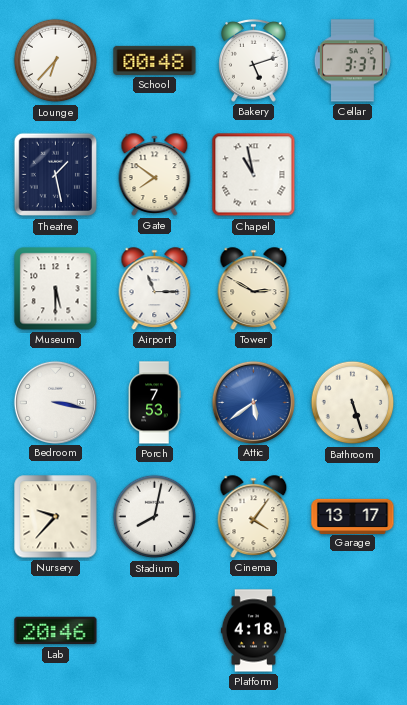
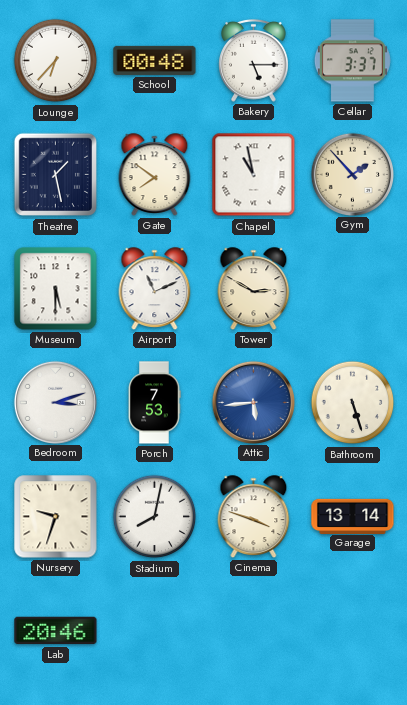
Bakery: 5:12 -> 5:15
Gym: none -> 1:53
Airport: 11:15 -> 11:11
Bedroom: 3:17 -> 3:12
Attic: 5:39 -> 5:44
Nursery: 9:37 -> 9:33
Cinema: 4:06 -> 3:48
Garage: 13:17 -> 13:14
Platform: 4:18 -> none
